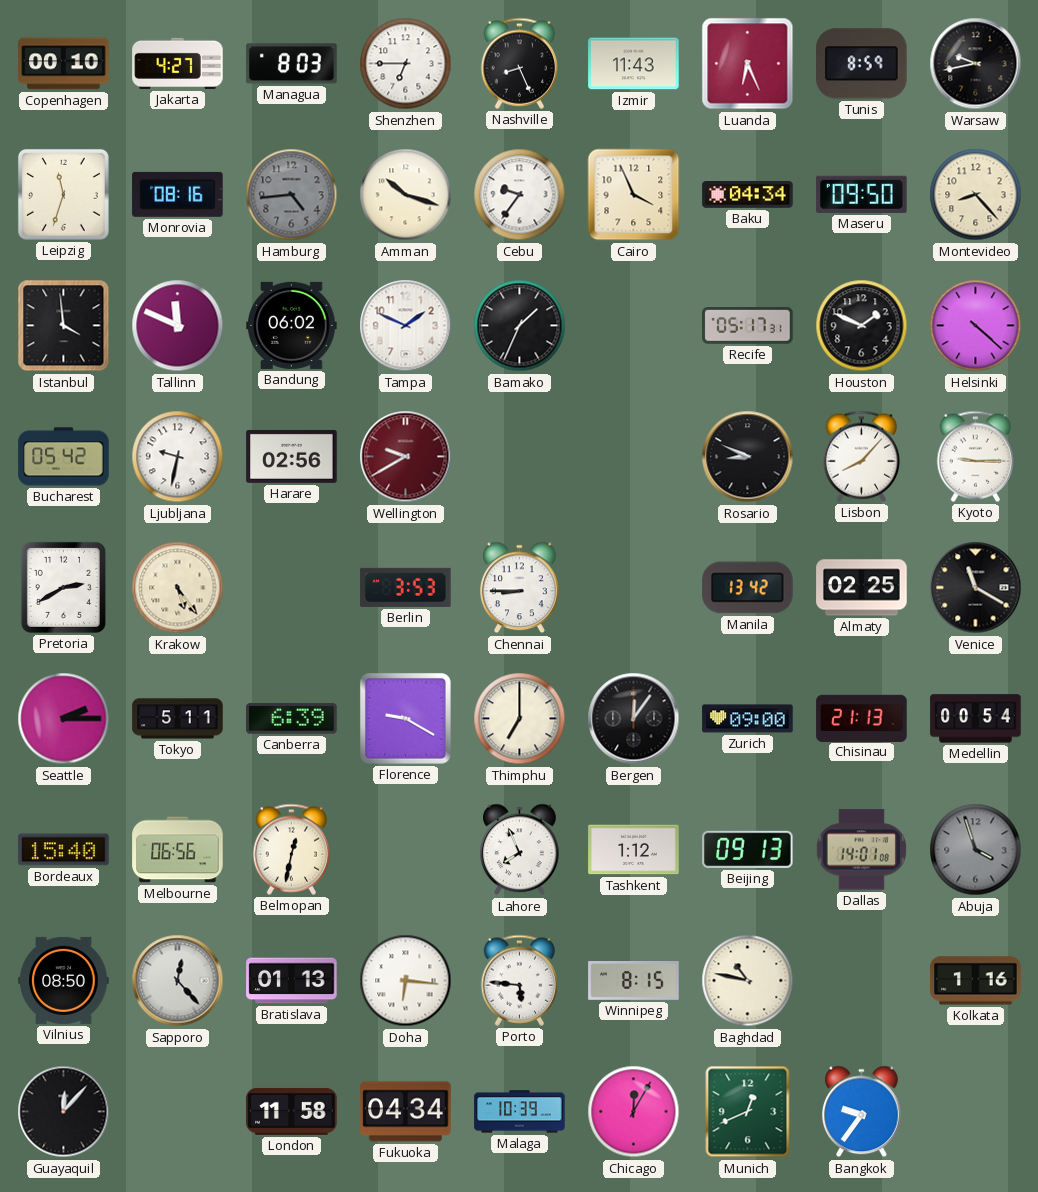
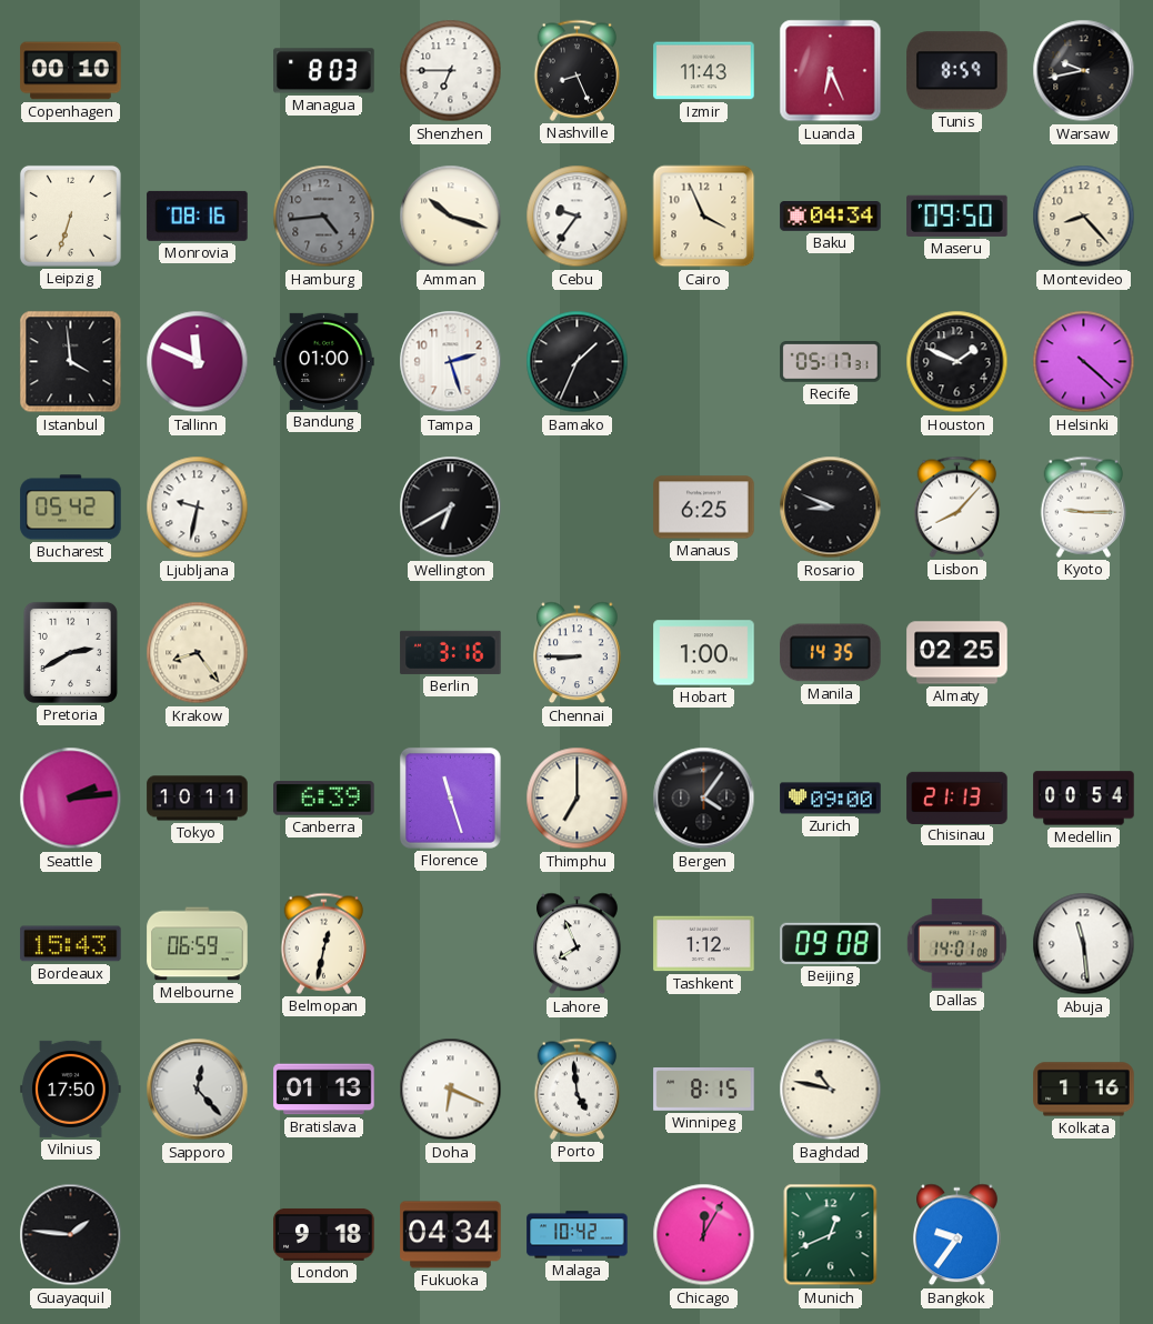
Jakarta: 4:27 -> none
Leipzig: 11:33 -> 6:33
Bandung: 06:02 -> 01:00
Tampa: 1:49 -> 2:27
Harare: 02:56 -> none
Wellington: 9:40 -> 6:40
Wellington dial: burgundy -> black
Manaus: none -> 6:25
Krakow: 5:24 -> 8:24
Berlin: 3:53 -> 3:16
Hobart: none -> 1:00
Manila: 13:42 -> 14:35
Venice: 11:20 -> none
Seattle: 2:15 -> 2:14
Tokyo: 5:11 -> 10:11
Florence: 9:20 -> 11:27
Bergen: 12:06 -> 4:06
Bordeaux: 15:40 -> 15:43
Melbourne: 06:56 -> 06:59
Beijing: 09:13 -> 09:08
Abuja: 3:57 -> 11:29
Abuja dial: grey -> white
Vilnius: 08:50 -> 17:50
Doha: 6:16 -> 6:19
Porto: 5:46 -> 4:59
Guayaquil: 12:07 -> 1:46
London: 11:58 -> 9:18
Malaga: 10:39 -> 10:42
